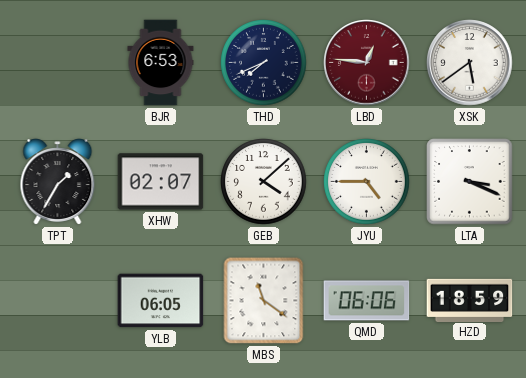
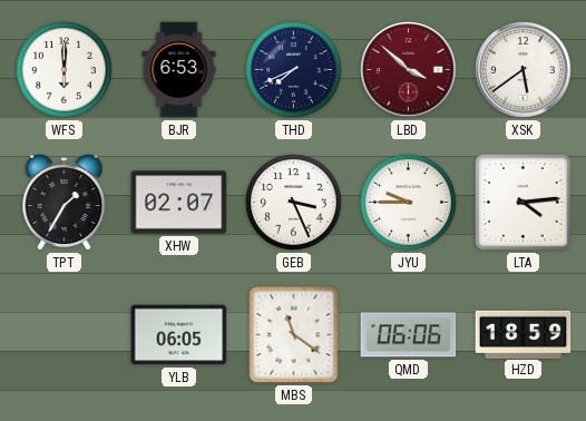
WFS: none -> 6:00
LBD: 12:46 -> 3:52
GEB: 4:08 -> 3:26
JYU: 4:45 -> 9:45
LTA: 3:19 -> 4:14
